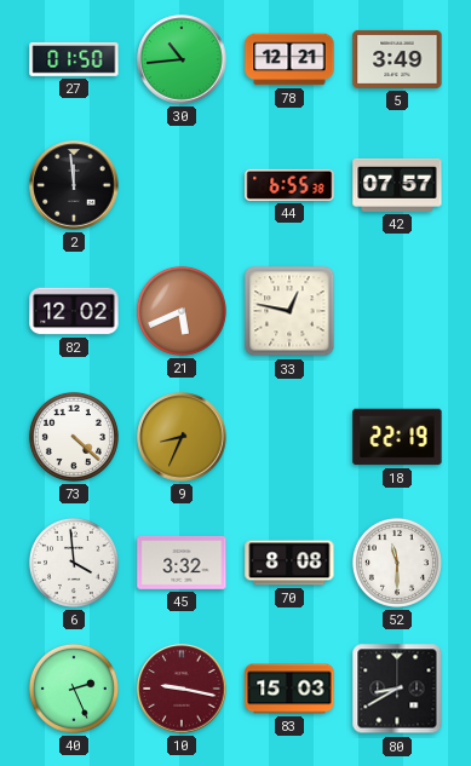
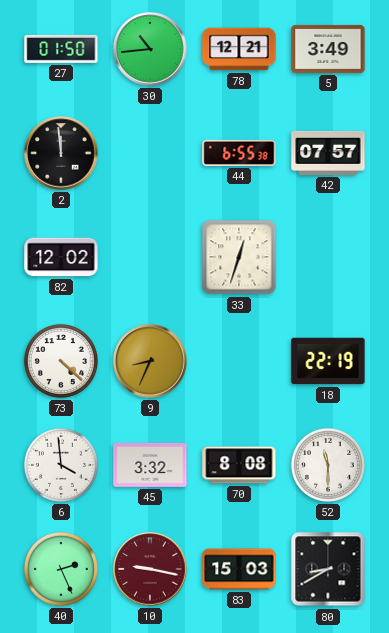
21: 5:41 -> none
33: 12:47 -> 12:33
